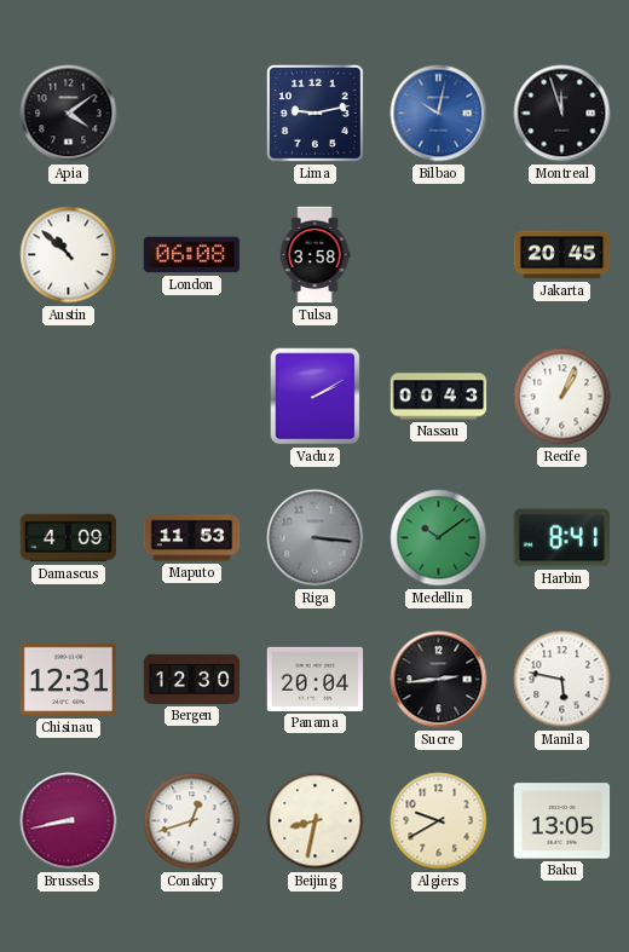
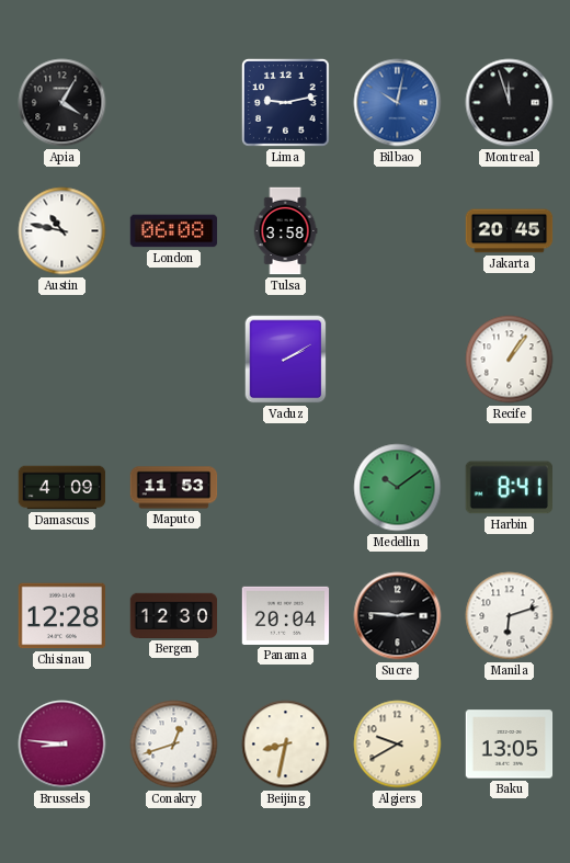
Apia: 4:09 -> 4:05
Austin: 10:52 -> 10:47
Nassau: 00:43 -> none
Recife: 1:04 -> 1:06
Riga: 3:16 -> none
Chisinau: 12:31 -> 12:28
Sucre: 2:44 -> 2:46
Manila: 5:47 -> 6:12
Brussels: 8:43 -> 8:46
